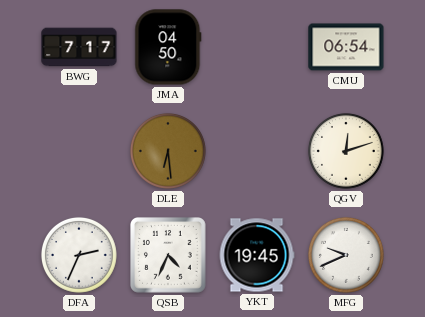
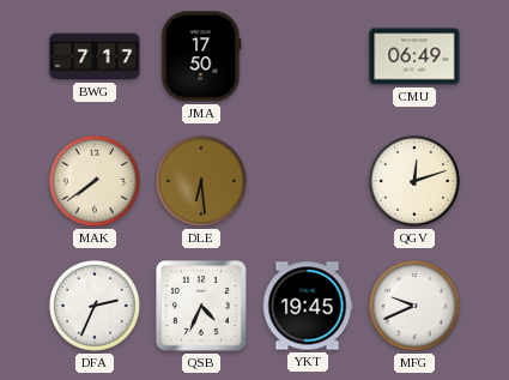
JMA: 04:50 -> 17:50
CMU: 06:54 -> 06:49
MAK: none -> 7:39
